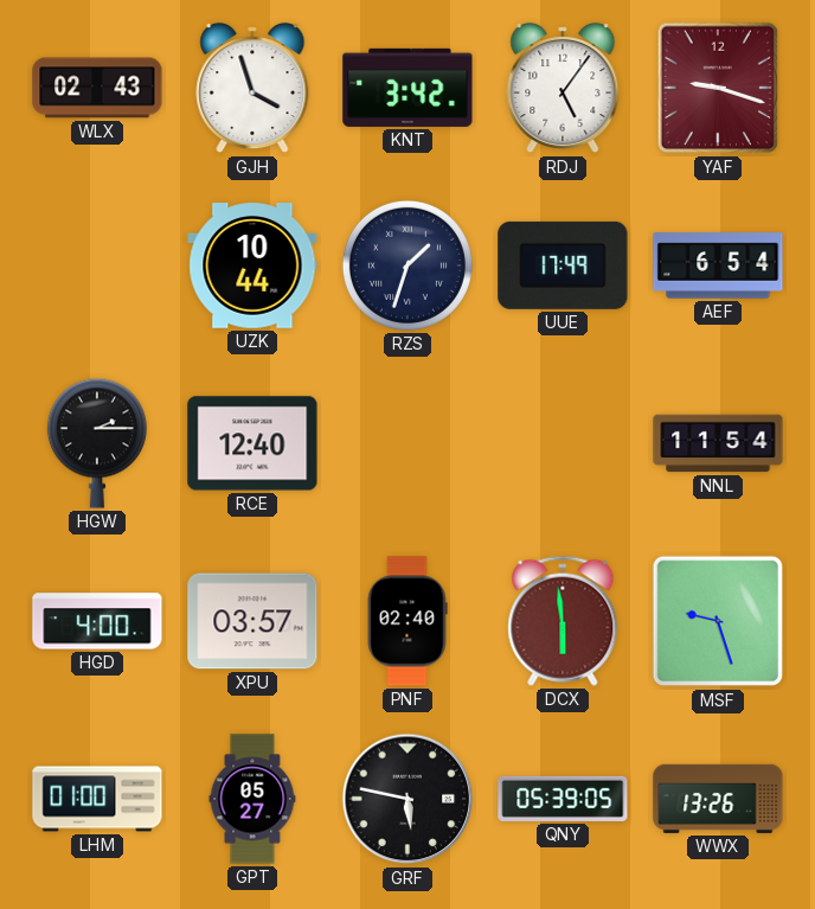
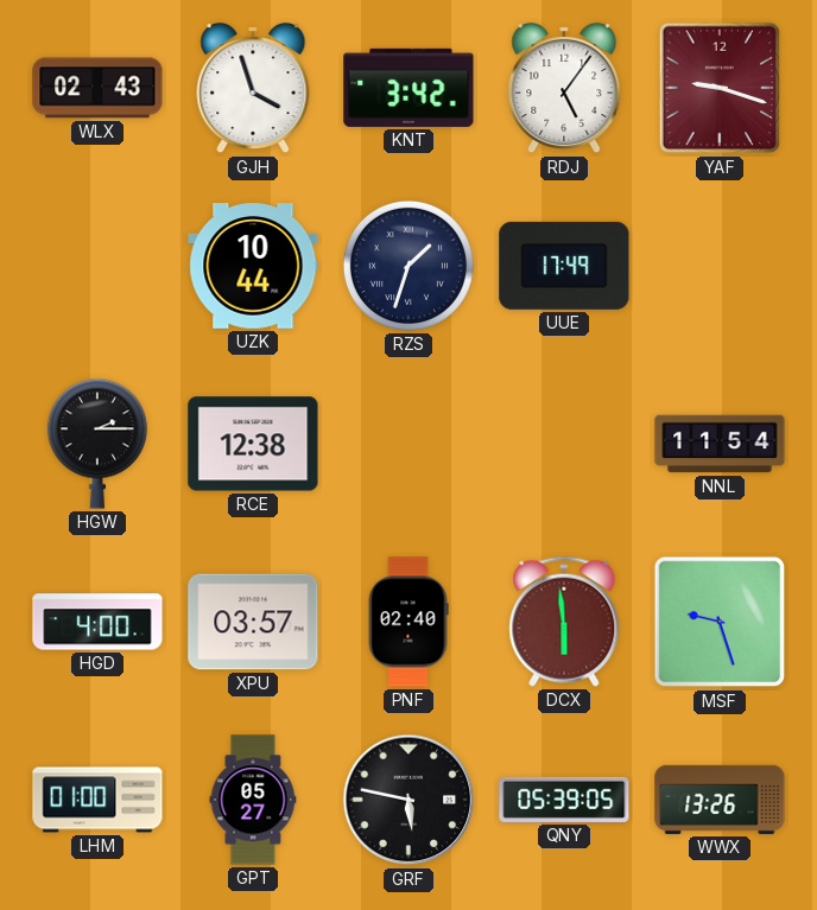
AEF: 6:54 -> none
RCE: 12:40 -> 12:38
